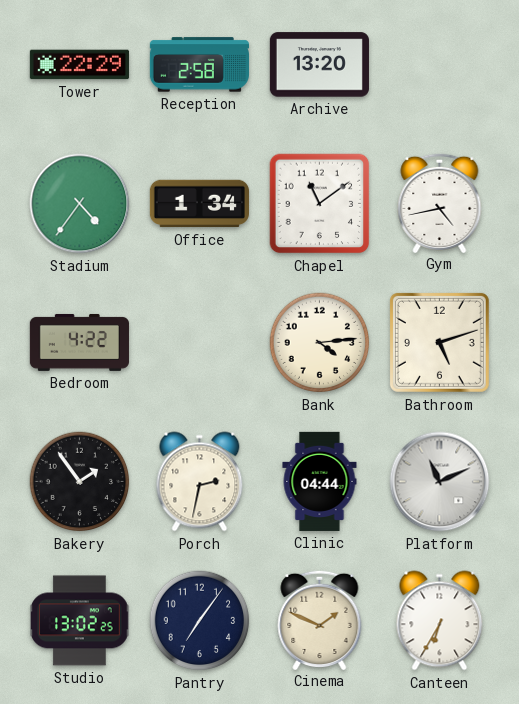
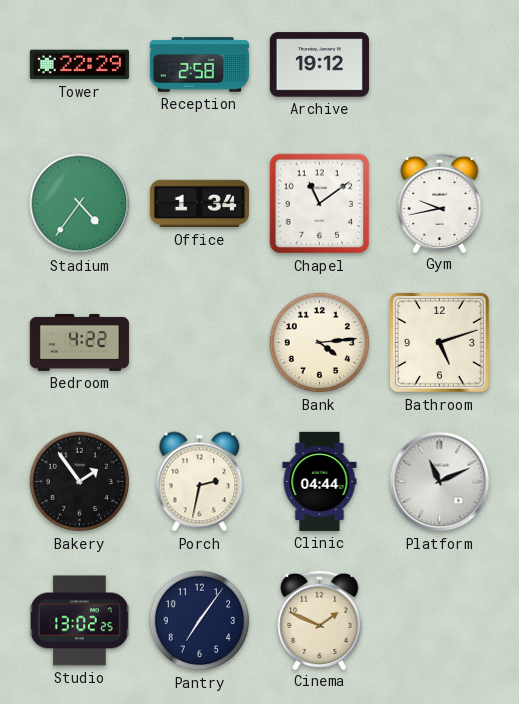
Archive: 13:20 -> 19:12
Gym: 4:43 -> 9:43
Canteen: 6:35 -> none
